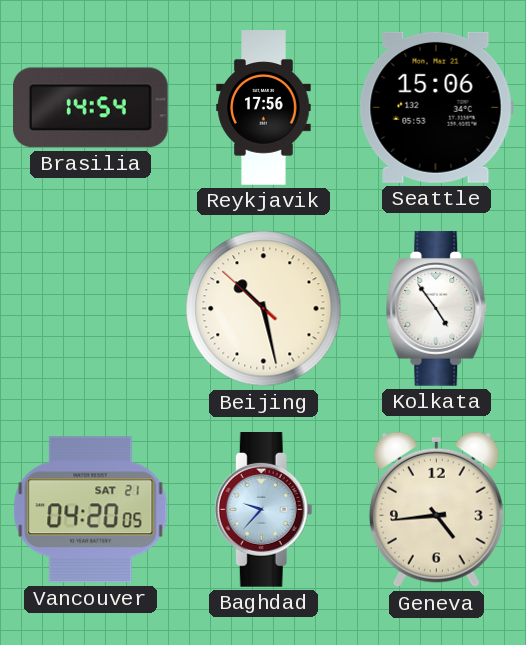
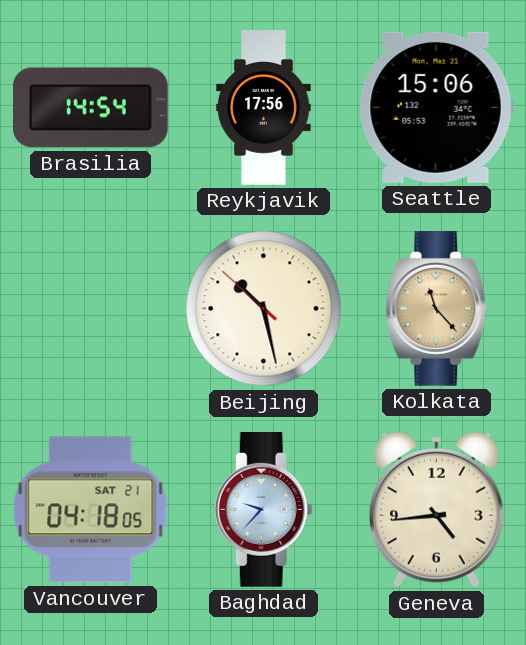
Kolkata: 4:54 -> 11:23
Kolkata dial: white -> champagne
Vancouver: 04:20 -> 04:18
